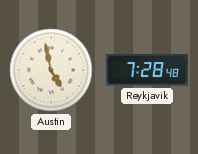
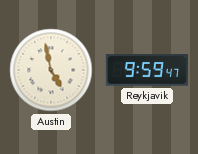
Reykjavik: 7:28 -> 9:59
